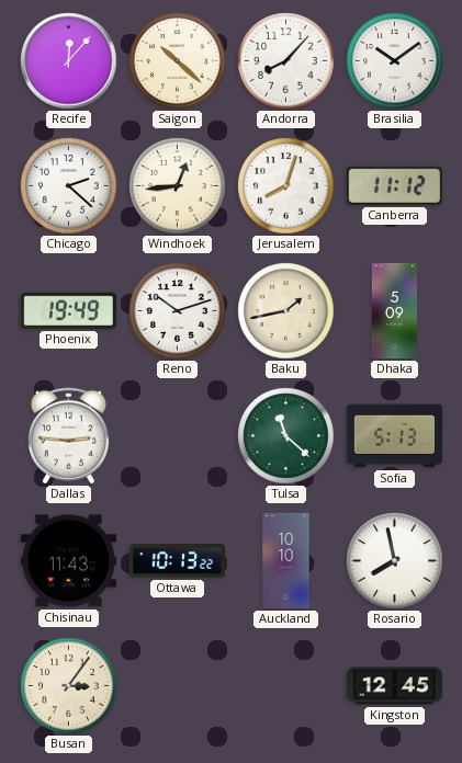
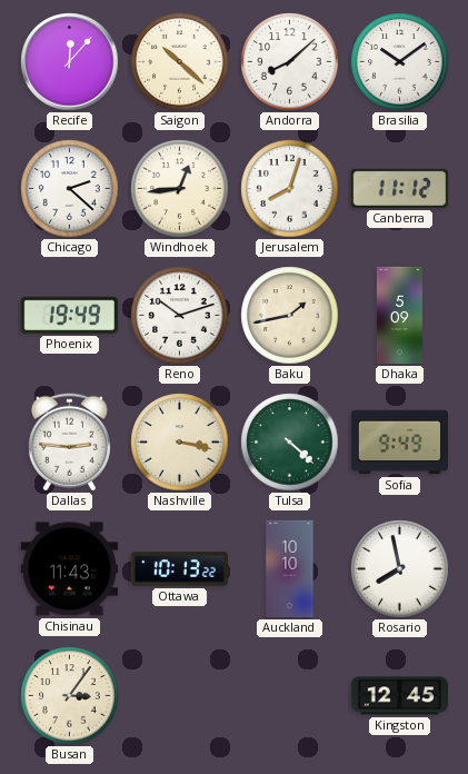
Andorra: 8:07 -> 8:08
Nashville: none -> 3:17
Tulsa: 11:22 -> 4:22
Sofia: 5:13 -> 9:49
